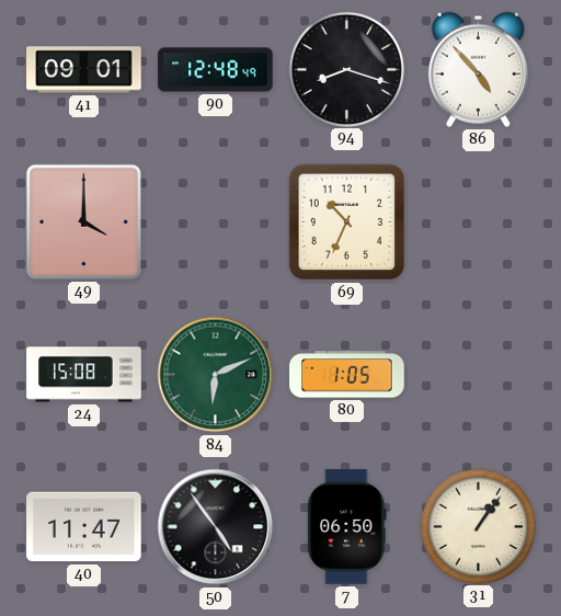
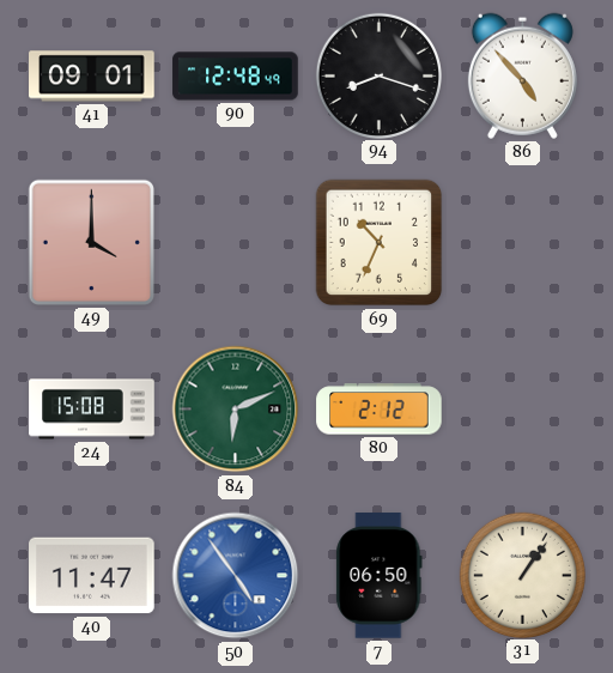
80: 1:05 -> 2:12
50 dial: black -> blue
